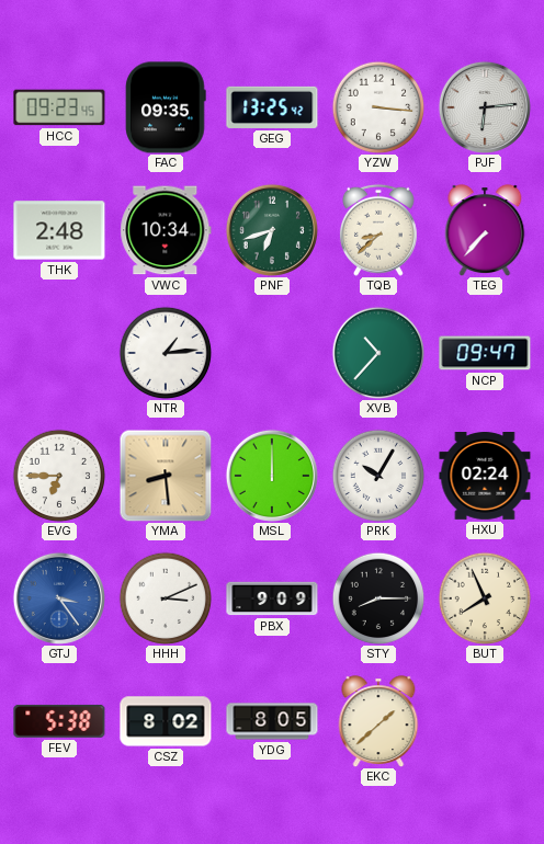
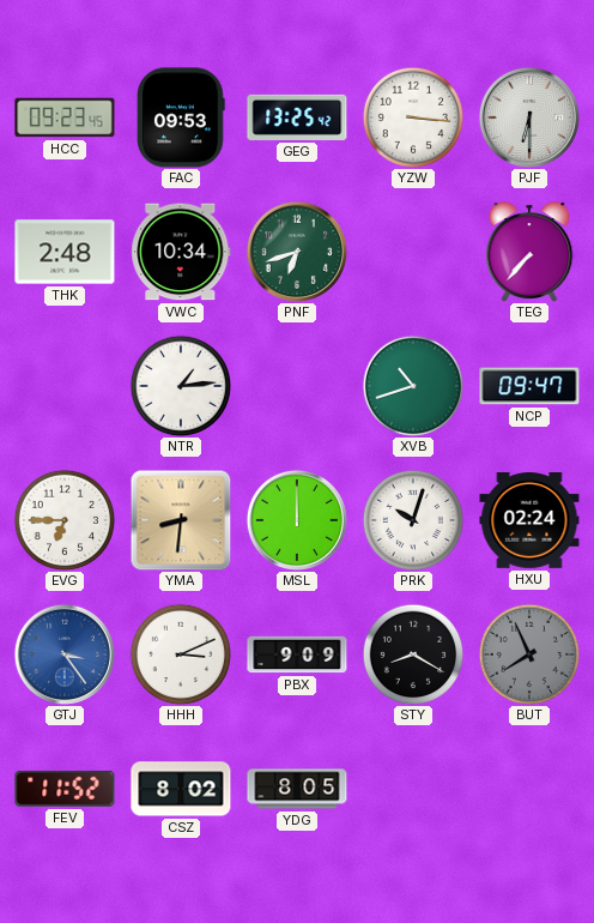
FAC: 09:35 -> 09:53
PJF: 6:14 -> 6:30
TQB: 8:38 -> none
XVB: 10:37 -> 10:42
YMA: 8:29 -> 8:31
PRK: 10:05 -> 10:03
STY: 8:15 -> 8:20
BUT dial: cream -> grey
FEV: 5:38 -> 11:52
EKC: 1:38 -> none
